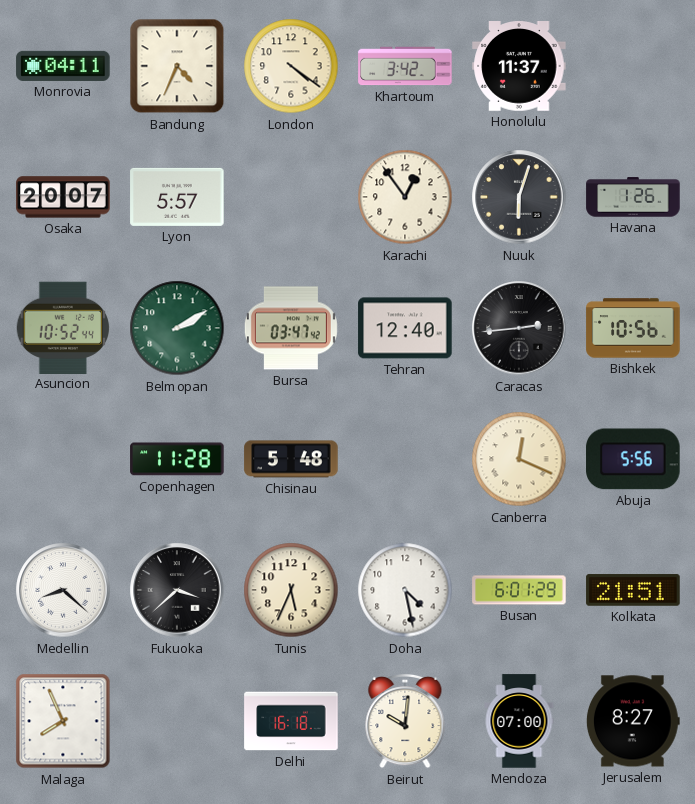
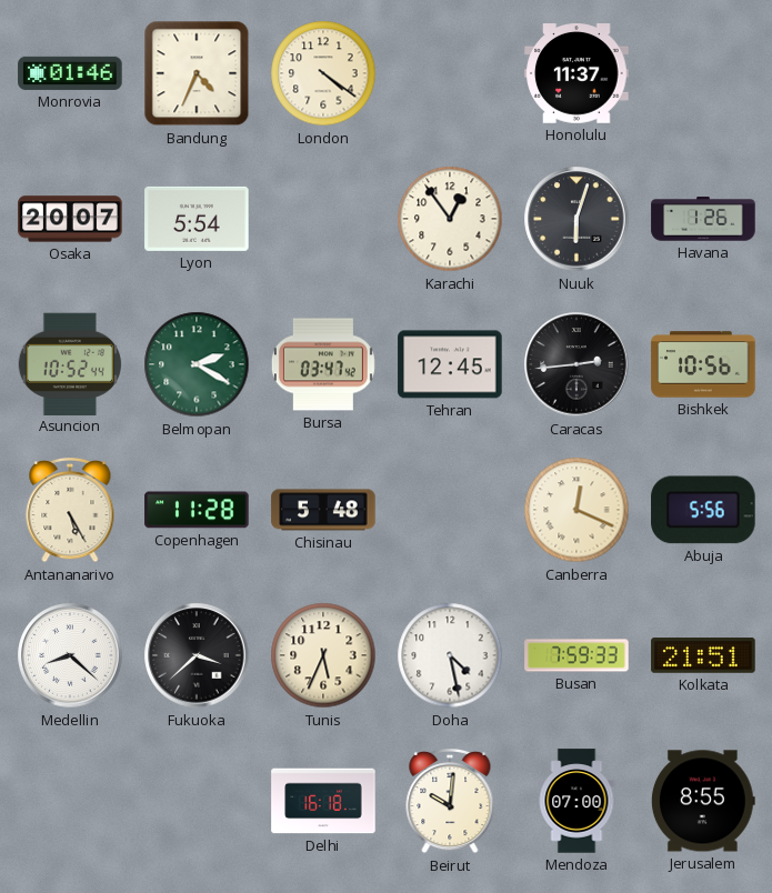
Monrovia: 04:11 -> 01:46
Khartoum: 3:42 -> none
Lyon: 5:57 -> 5:54
Belmopan: 2:10 -> 2:20
Tehran: 12:40 -> 12:45
Antananarivo: none -> 5:25
Busan: 6:01 -> 7:59
Malaga: 7:56 -> none
Jerusalem: 8:27 -> 8:55
